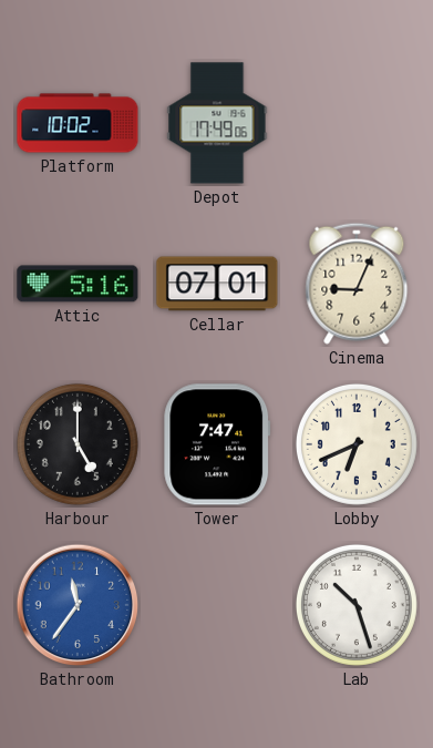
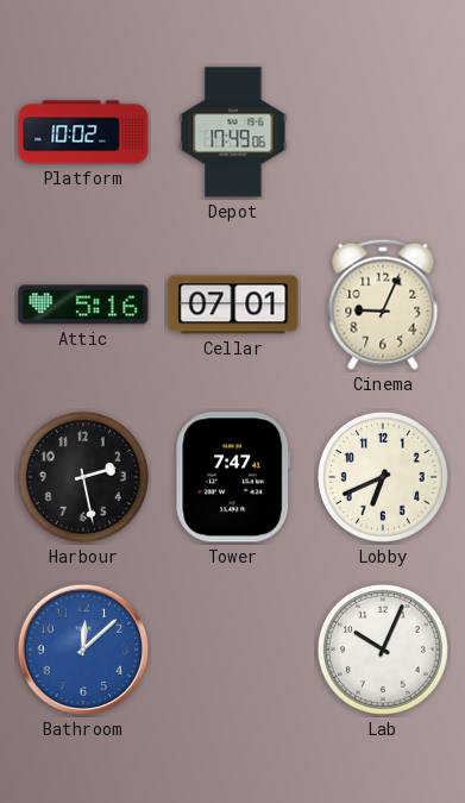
Harbour: 5:00 -> 2:28
Bathroom: 11:36 -> 12:08
Lab: 10:27 -> 10:04
